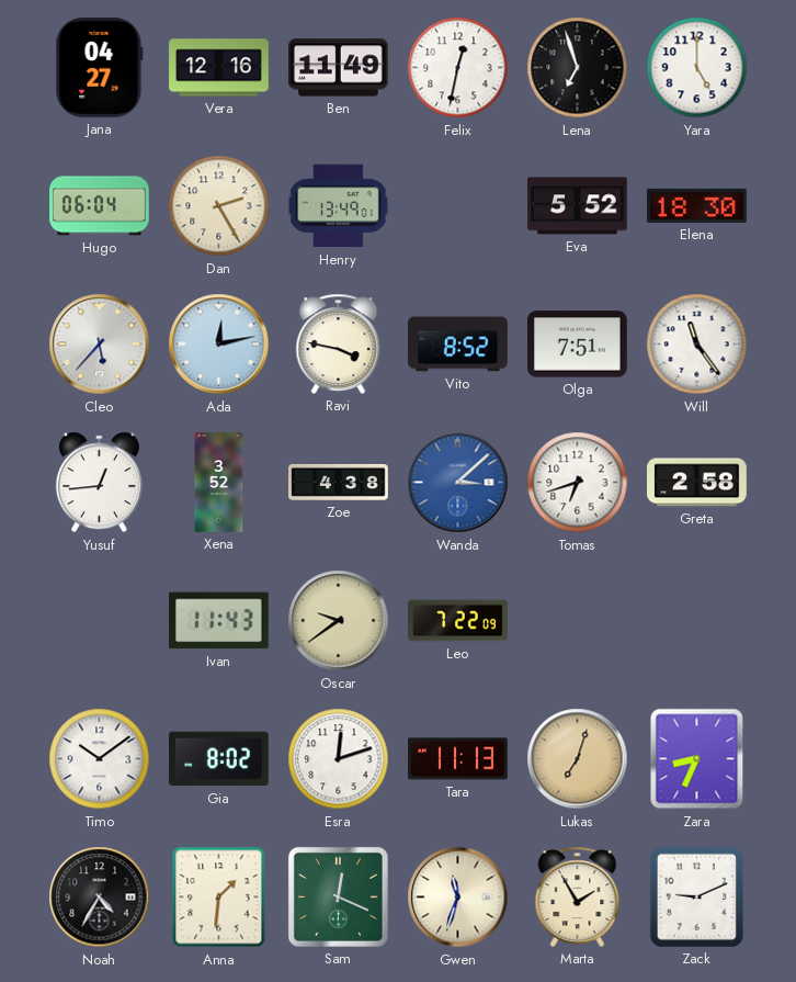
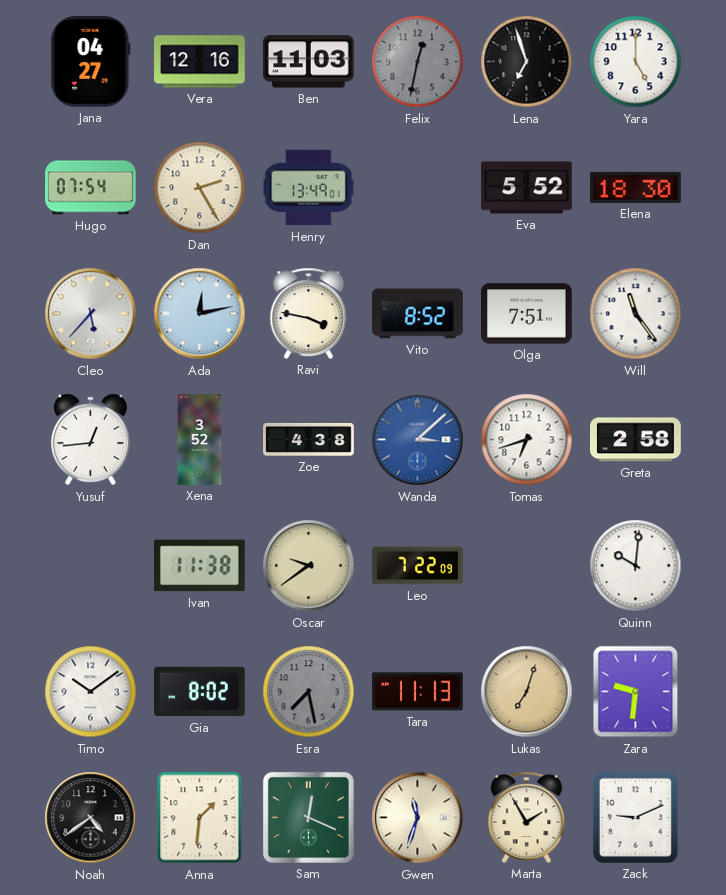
Ben: 11:49 -> 11:03
Felix dial: white -> grey
Hugo: 06:04 -> 07:54
Ivan: 11:43 -> 11:38
Quinn: none -> 10:01
Esra: 12:12 -> 7:28
Esra dial: white -> grey
Zara: 8:34 -> 9:31
Noah: 4:35 -> 4:39
